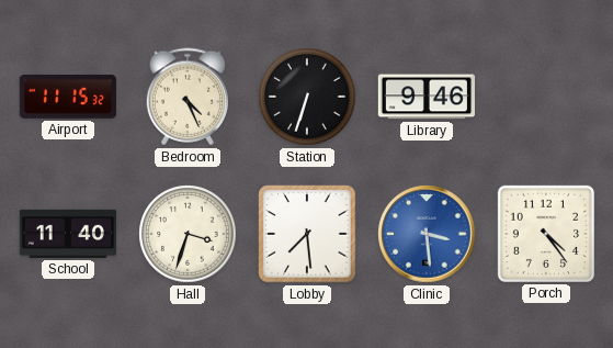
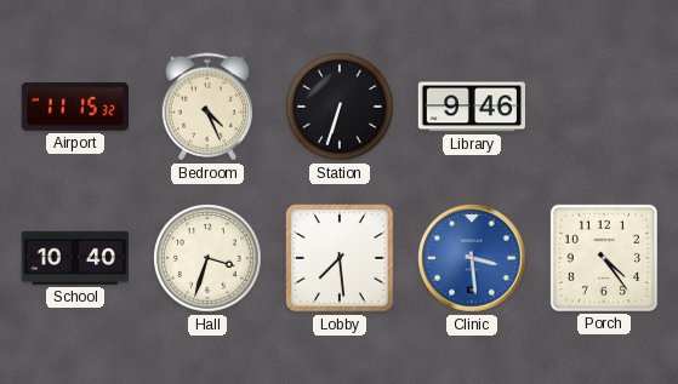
School: 11:40 -> 10:40
